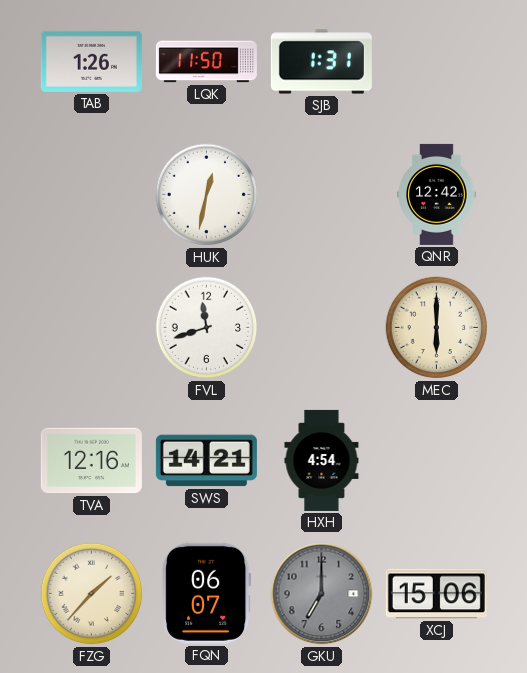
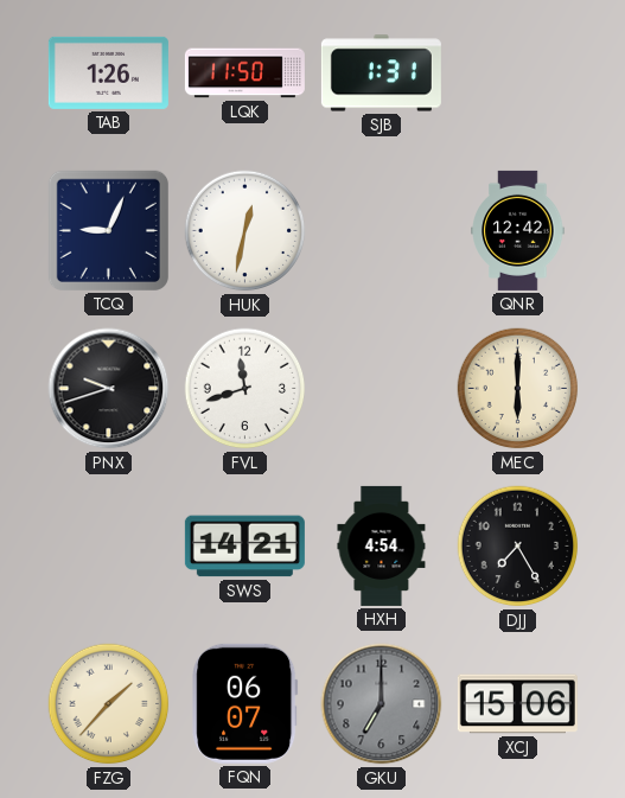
TCQ: none -> 9:04
PNX: none -> 9:42
TVA: 12:16 -> none
DJJ: none -> 7:25
